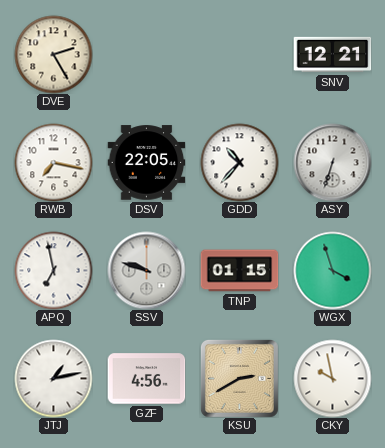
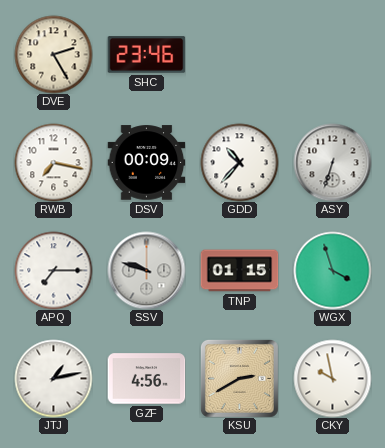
SHC: none -> 23:46
SNV: 12:21 -> none
DSV: 22:05 -> 00:09
APQ: 6:58 -> 7:15
